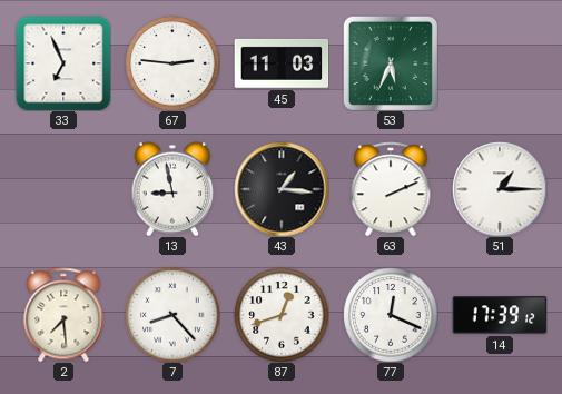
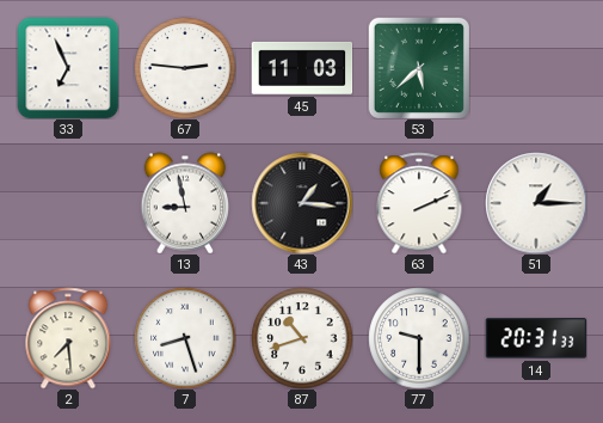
53: 5:34 -> 5:38
7: 8:23 -> 8:27
87: 12:42 -> 10:42
77: 12:19 -> 9:30
14: 17:39 -> 20:31
